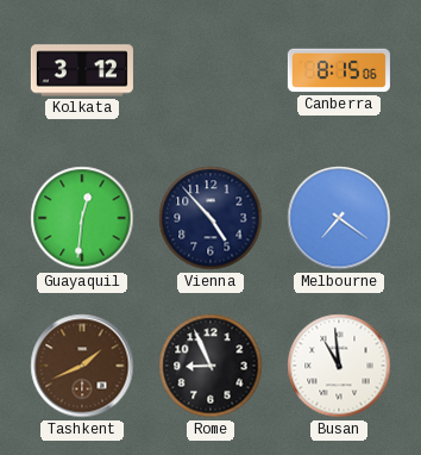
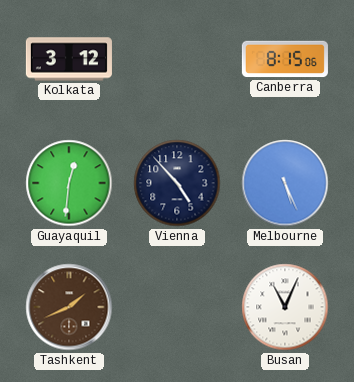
Melbourne: 7:21 -> 5:26
Rome: 8:56 -> none
Busan: 10:59 -> 11:04
